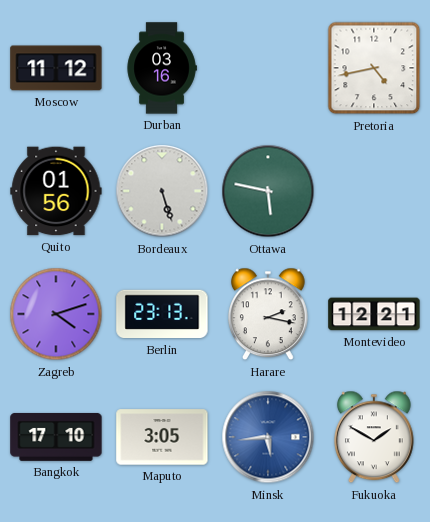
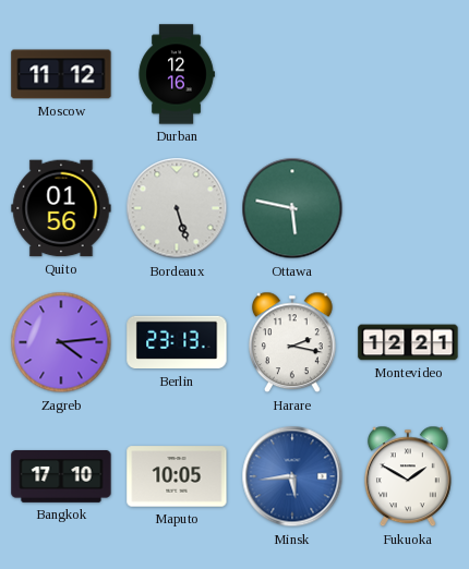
Durban: 03:16 -> 12:16
Pretoria: 4:43 -> none
Zagreb: 4:12 -> 4:14
Maputo: 3:05 -> 10:05
